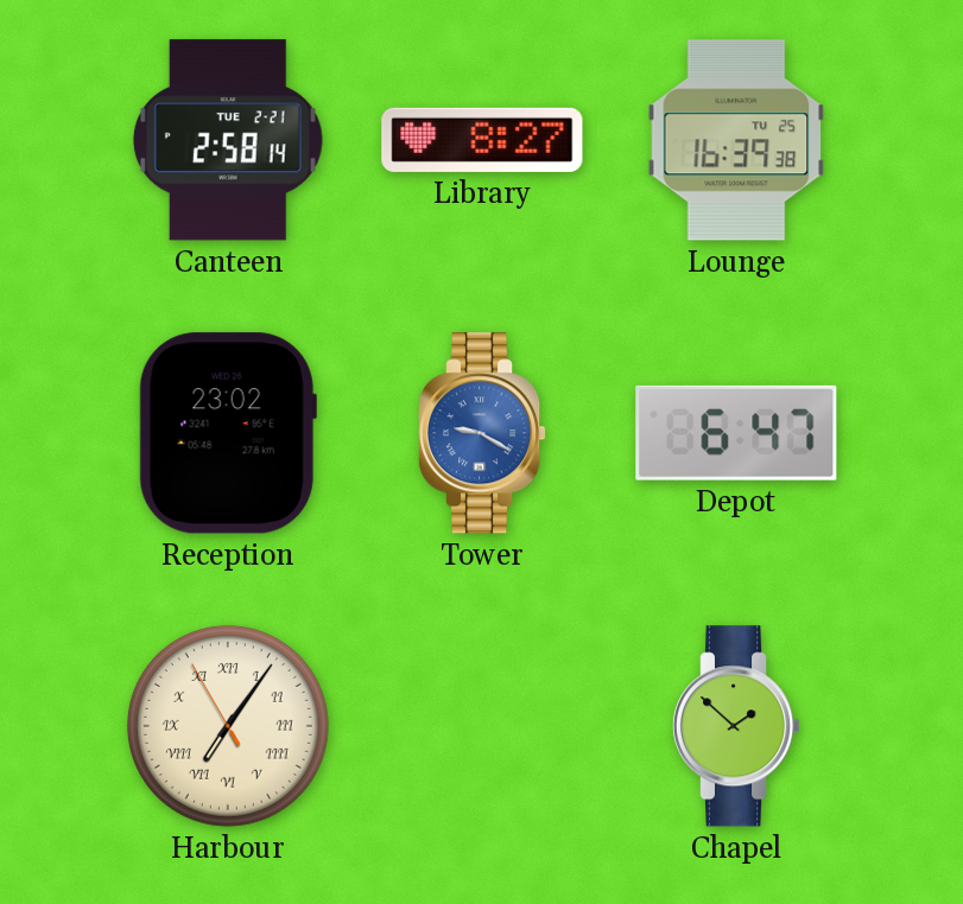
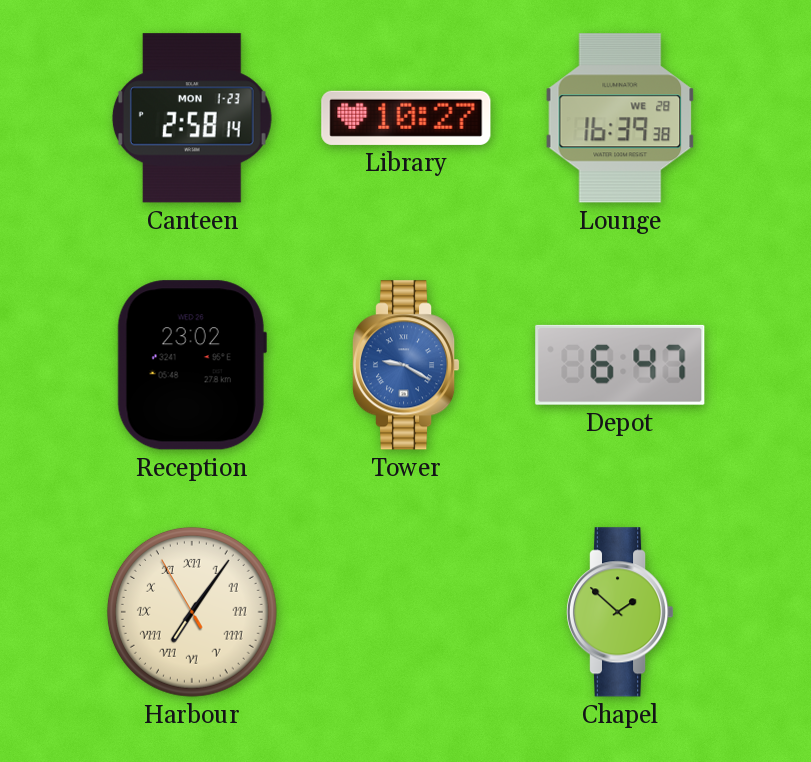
Canteen date: TUE 2-21 -> MON 1-23
Library: 8:27 -> 10:27
Lounge date: TU 25 -> WE 28
